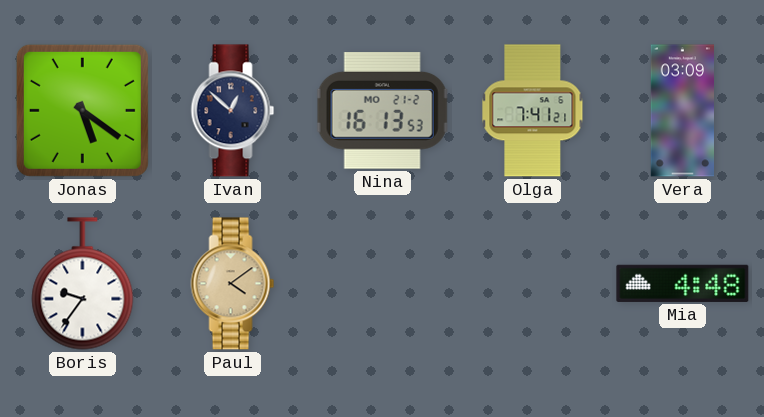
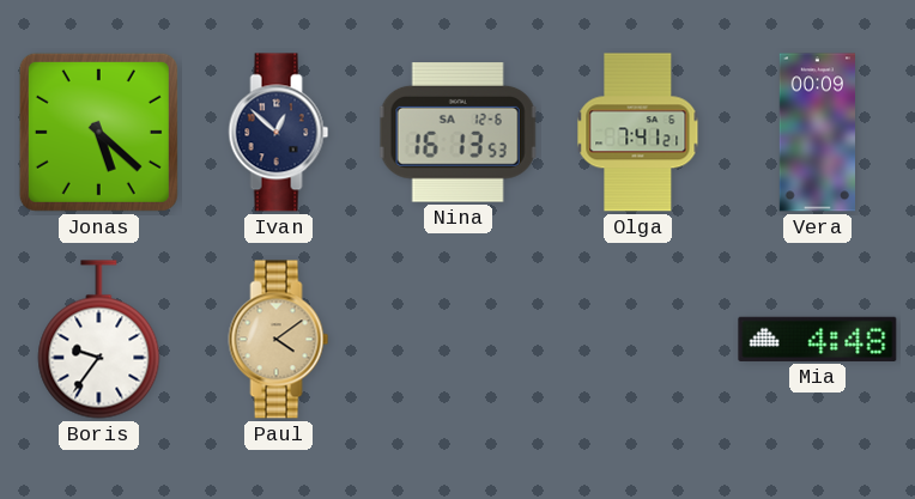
Jonas: 5:21 -> 5:22
Nina date: MO 21-2 -> SA 12-6
Vera: 03:09 -> 00:09
